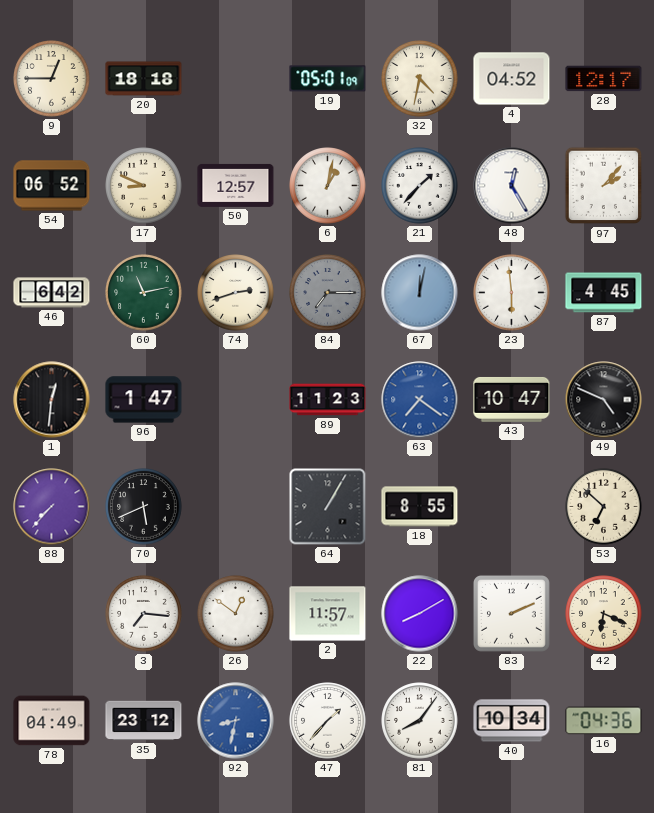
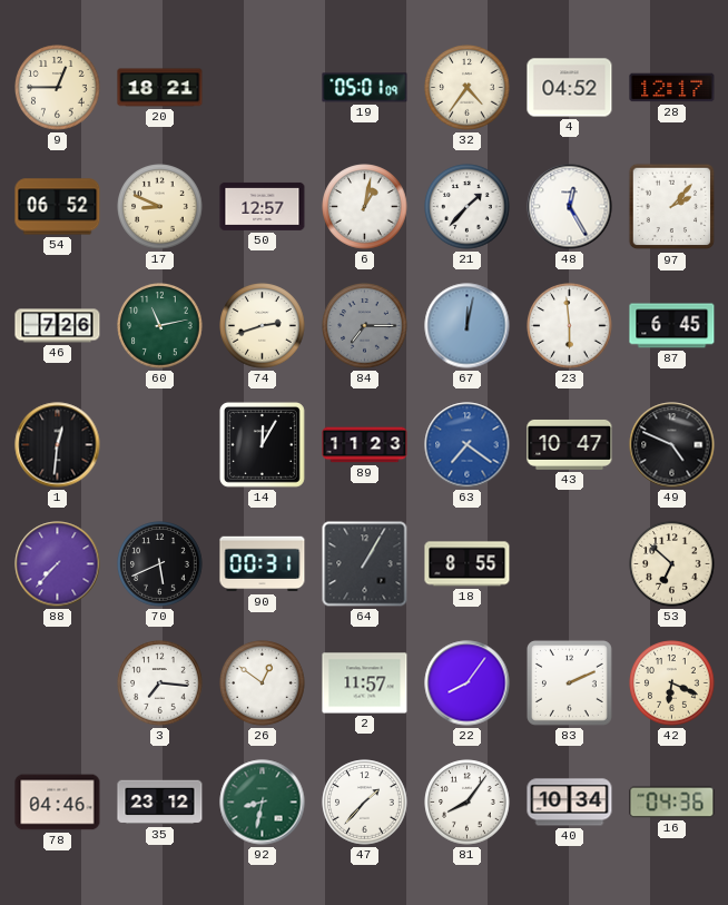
20: 18:18 -> 18:21
32: 4:32 -> 4:36
46: 6:42 -> 7:26
87: 4:45 -> 6:45
96: 1:47 -> none
14: none -> 12:05
90: none -> 00:31
22: 8:10 -> 8:06
78: 04:49 -> 04:46
92 dial: blue -> green
